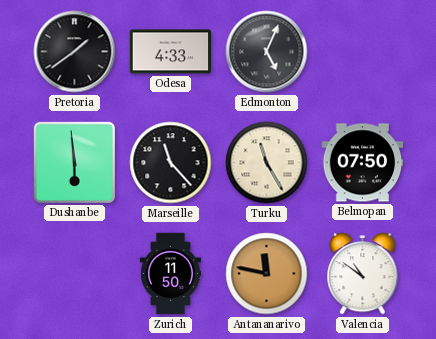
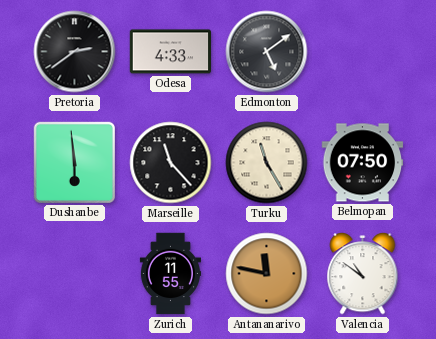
Pretoria: 1:39 -> 2:39
Edmonton: 5:04 -> 5:09
Zurich: 11:50 -> 11:55
